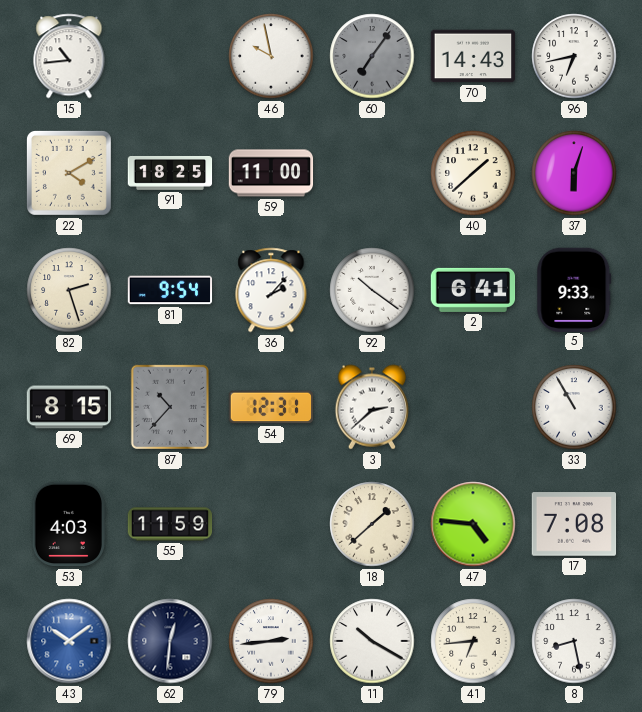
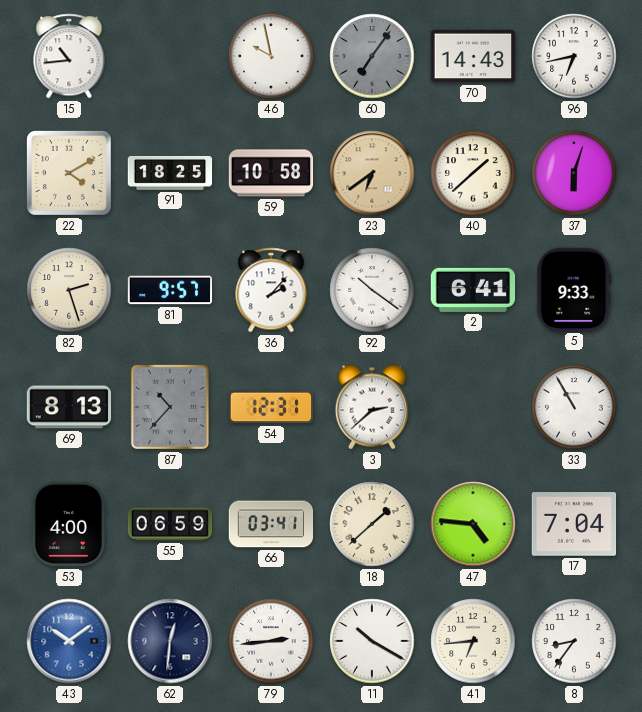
59: 11:00 -> 10:58
23: none -> 6:39
81: 9:54 -> 9:57
69: 8:15 -> 8:13
53: 4:03 -> 4:00
55: 11:59 -> 06:59
66: none -> 03:41
17: 7:08 -> 7:04
8: 8:28 -> 8:36
